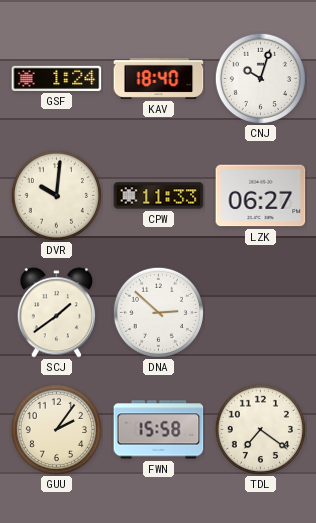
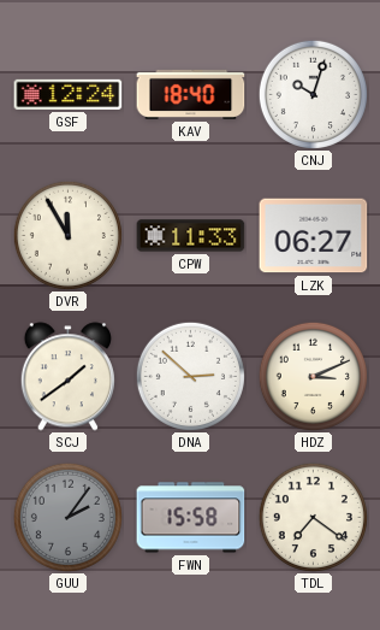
GSF: 1:24 -> 12:24
DVR: 10:01 -> 11:55
HDZ: none -> 3:11
GUU dial: cream -> grey
